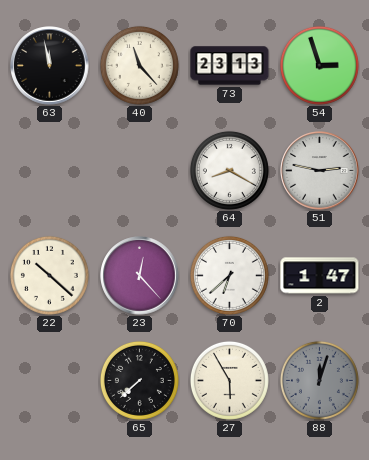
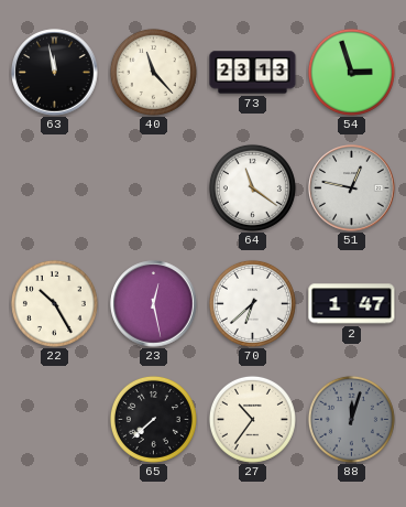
64: 8:20 -> 11:21
51: 2:47 -> 12:47
22: 10:22 -> 10:25
23: 12:23 -> 12:28
27: 5:55 -> 10:36
